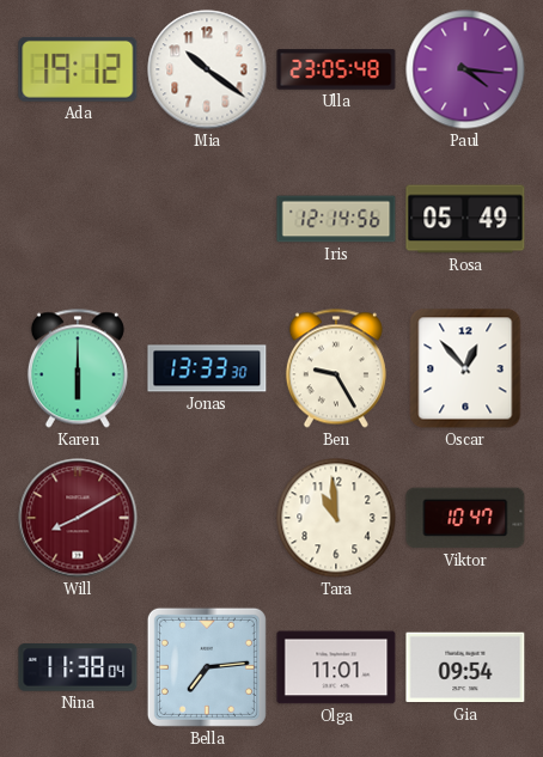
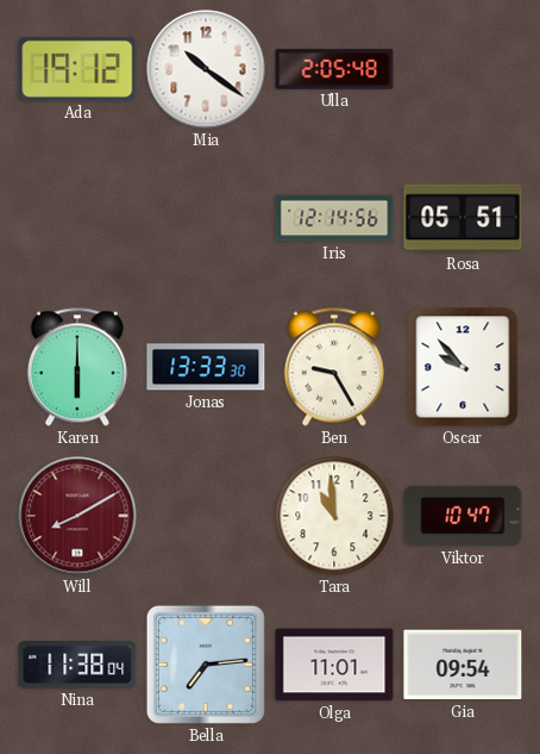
Ulla: 23:05 -> 2:05
Paul: 4:16 -> none
Rosa: 05:49 -> 05:51
Oscar: 12:53 -> 9:53
